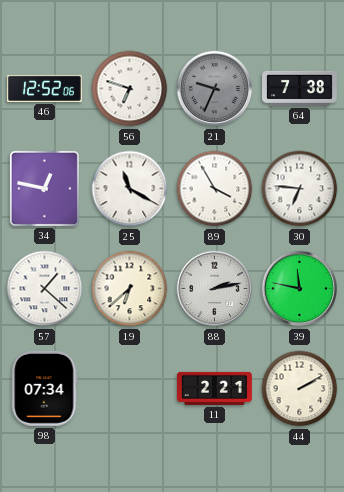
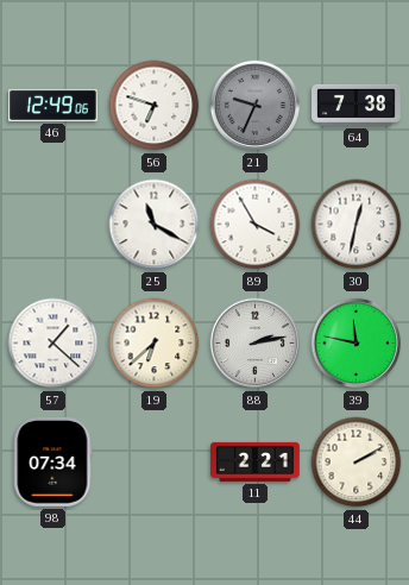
46: 12:52 -> 12:49
34: 12:47 -> none
30: 6:46 -> 12:32
